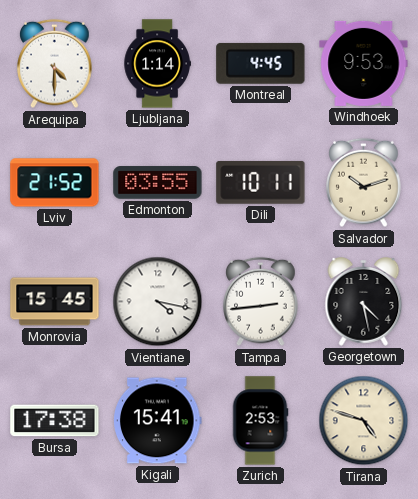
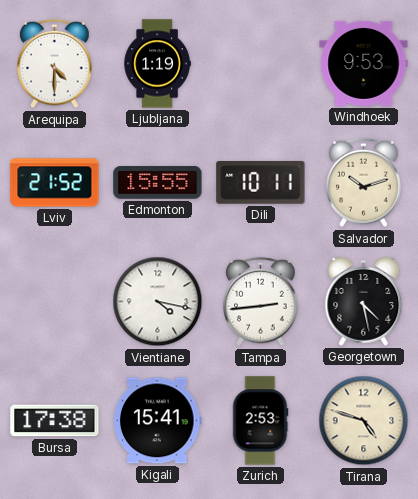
Ljubljana: 1:14 -> 1:19
Montreal: 4:45 -> none
Edmonton: 03:55 -> 15:55
Monrovia: 15:45 -> none
